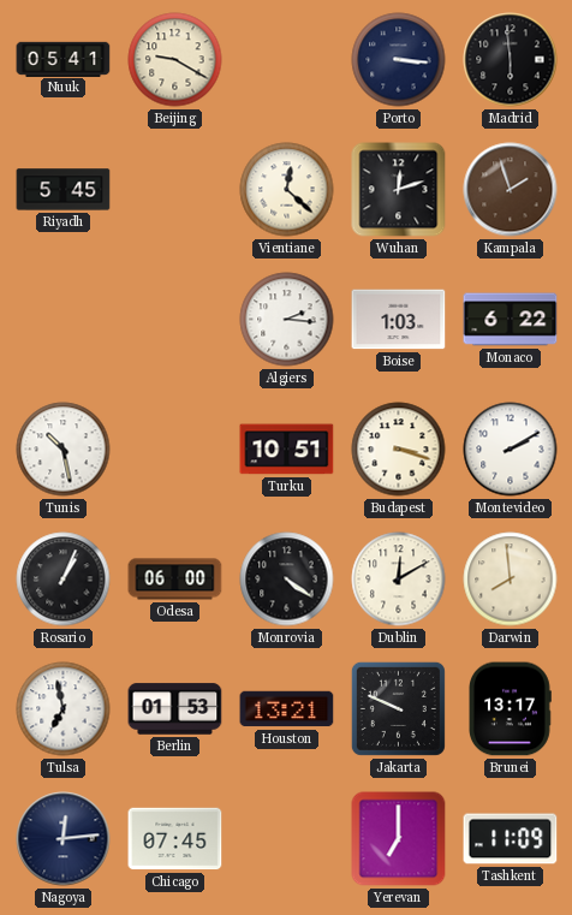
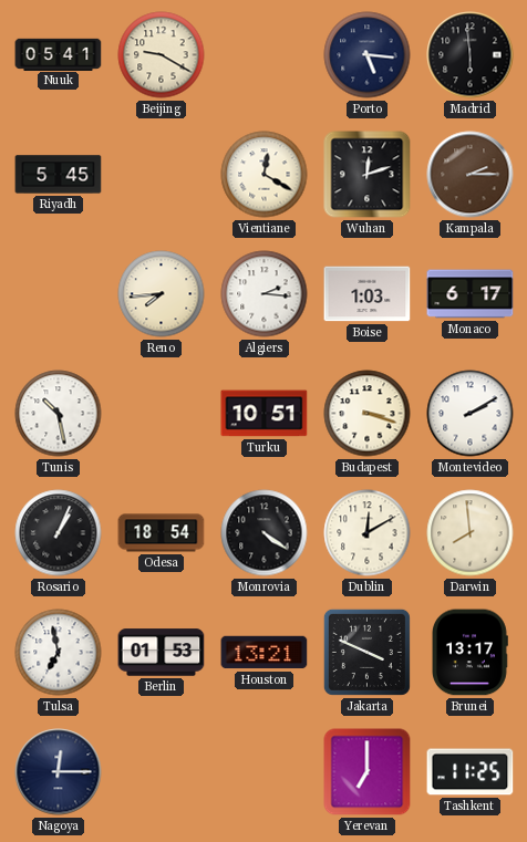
Porto: 3:16 -> 5:16
Vientiane: 12:22 -> 12:20
Kampala: 1:57 -> 2:15
Reno: none -> 7:44
Monaco: 6:22 -> 6:17
Odesa: 06:00 -> 18:54
Jakarta: 9:49 -> 3:49
Nagoya: 12:14 -> 12:15
Chicago: 07:45 -> none
Tashkent: 11:09 -> 11:25
